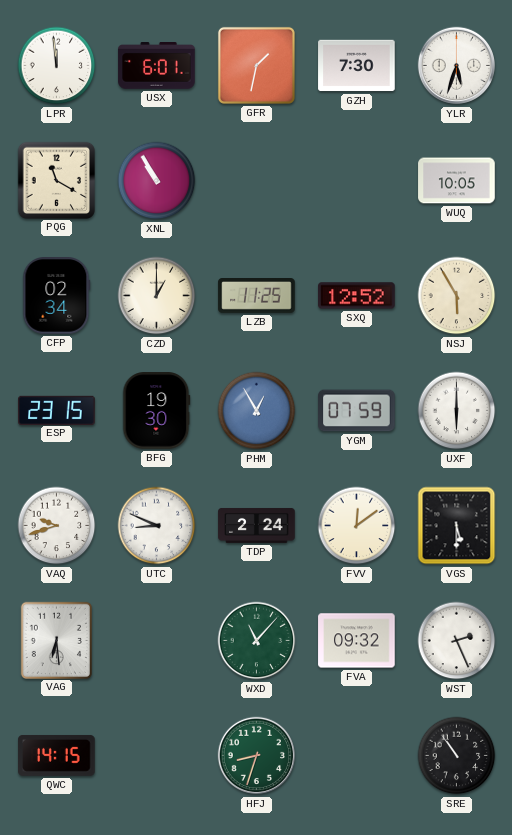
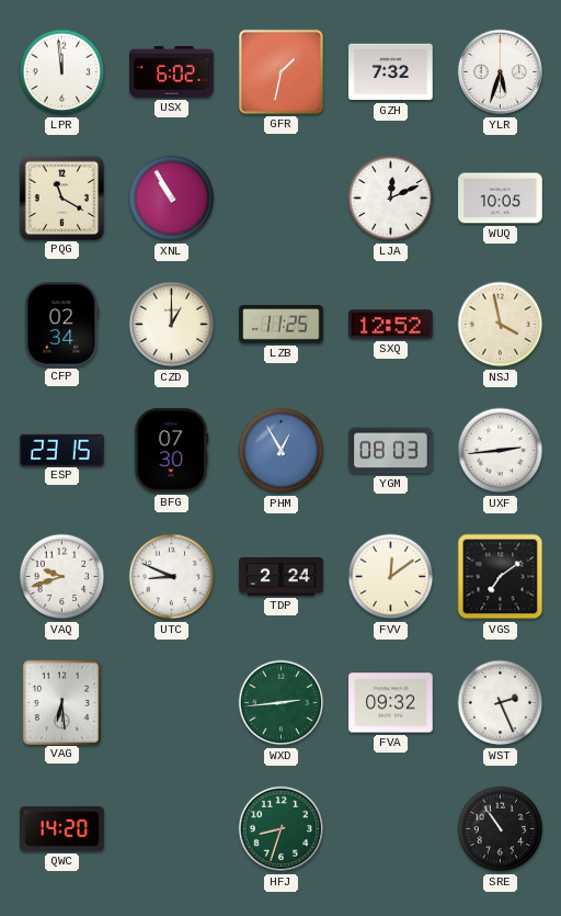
USX: 6:01 -> 6:02
GZH: 7:30 -> 7:32
LJA: none -> 12:11
NSJ: 5:55 -> 3:58
BFG: 19:30 -> 07:30
YGM: 07:59 -> 08:03
UXF: 6:00 -> 2:44
VGS: 5:30 -> 7:09
WXD: 11:07 -> 2:44
QWC: 14:15 -> 14:20
